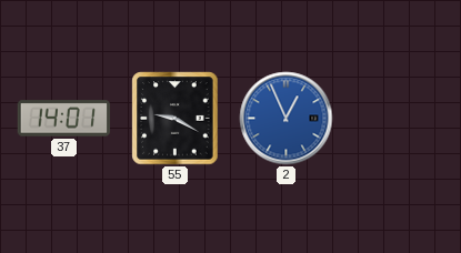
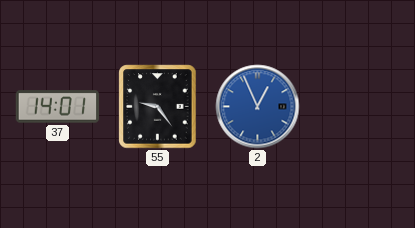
55: 9:20 -> 9:24
